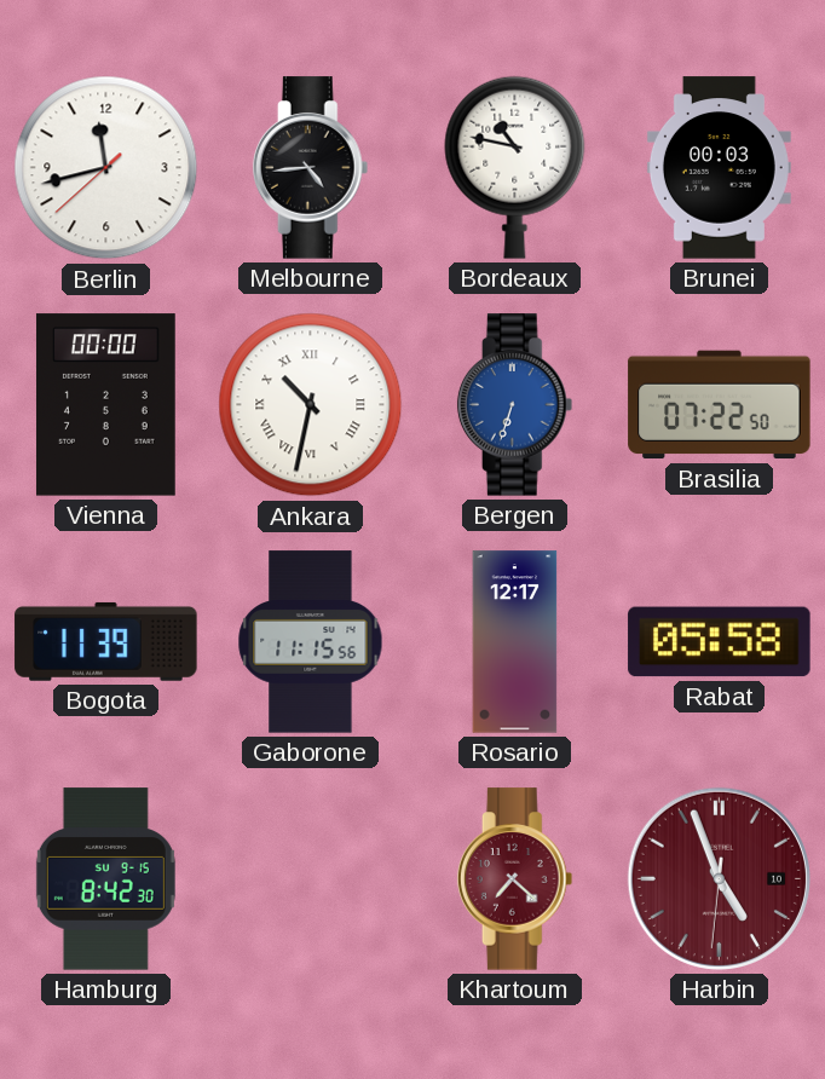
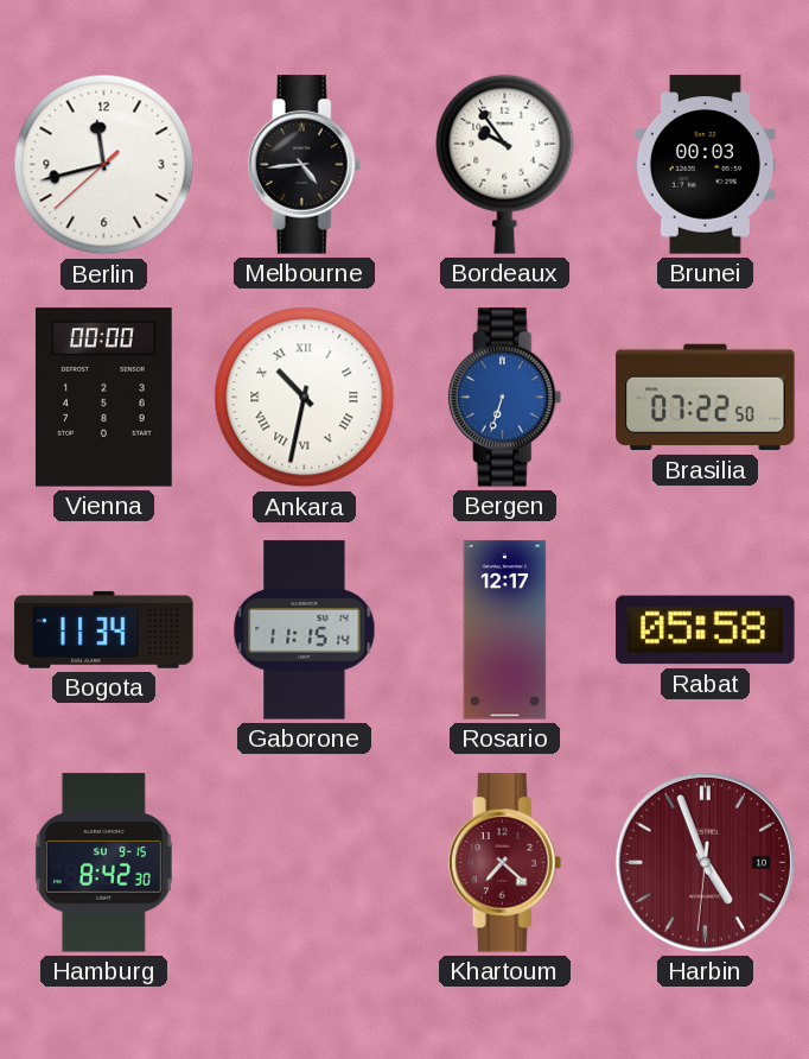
Bordeaux: 10:47 -> 9:54
Bogota: 11:39 -> 11:34
Gaborone: 11:15:56 -> 11:15:14
